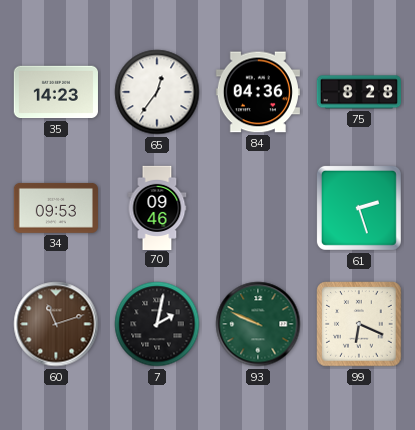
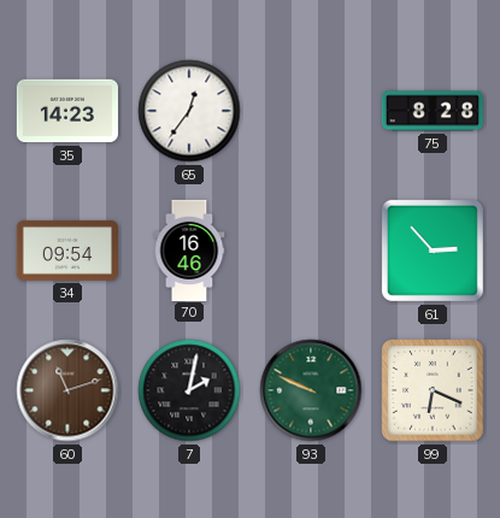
84: 04:36 -> none
34: 09:53 -> 09:54
70: 09:46 -> 16:46
61: 2:27 -> 2:53
